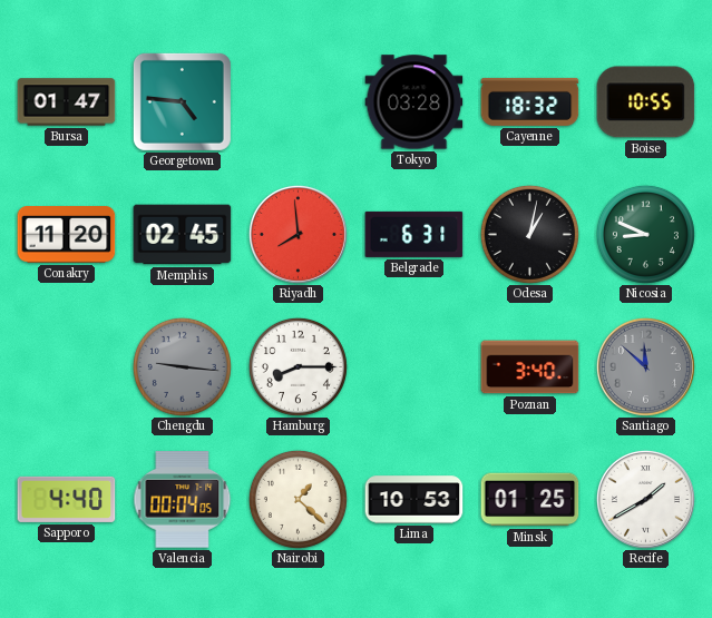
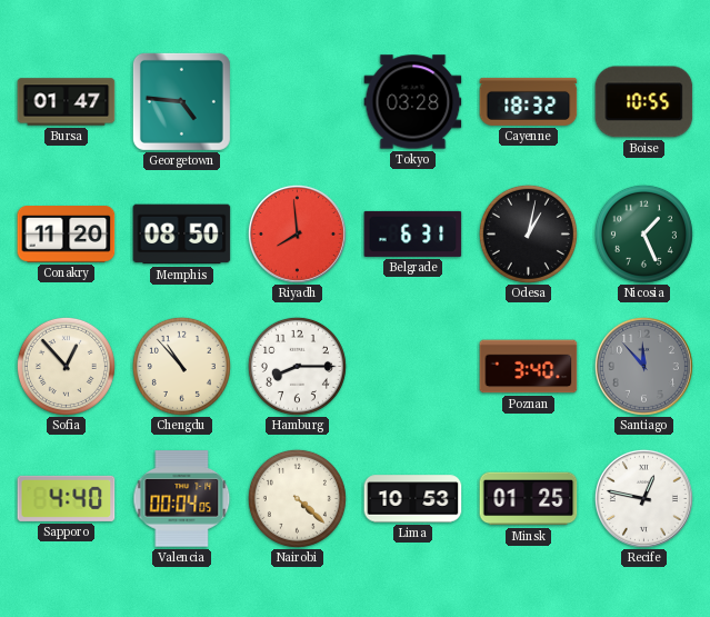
Memphis: 02:45 -> 08:50
Nicosia: 8:49 -> 1:26
Sofia: none -> 12:53
Chengdu: 9:16 -> 10:53
Chengdu dial: grey -> cream
Santiago: 11:52 -> 11:53
Nairobi: 1:22 -> 4:22
Recife: 1:40 -> 12:47
